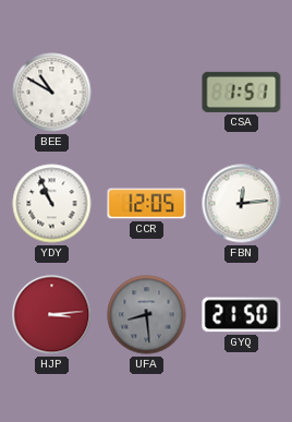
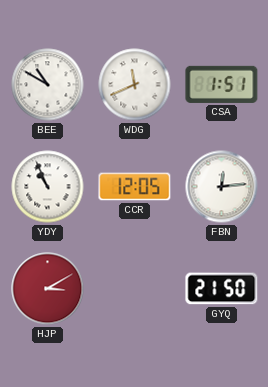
WDG: none -> 11:41
HJP: 3:14 -> 3:10
UFA: 8:29 -> none
